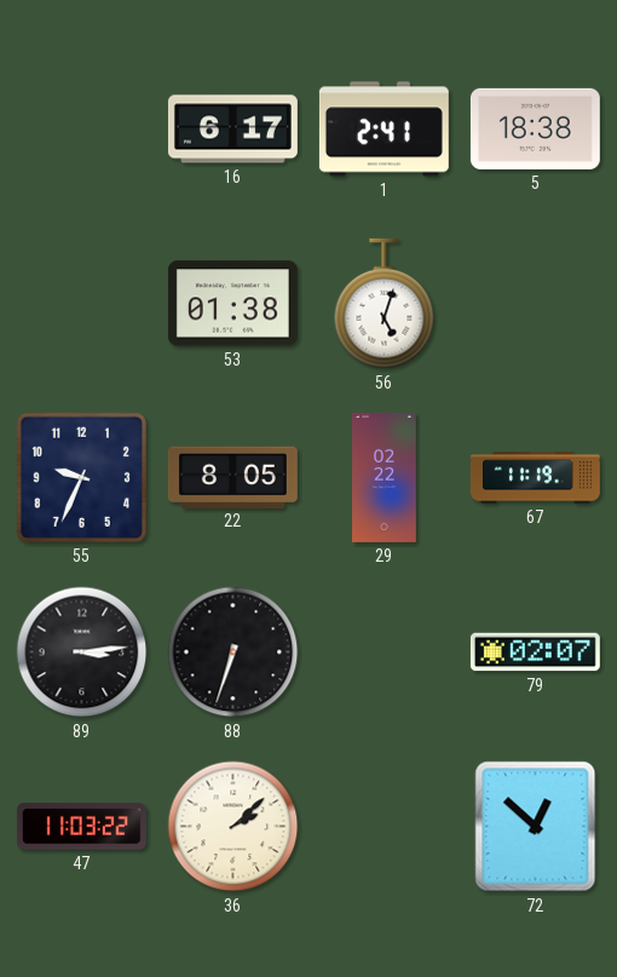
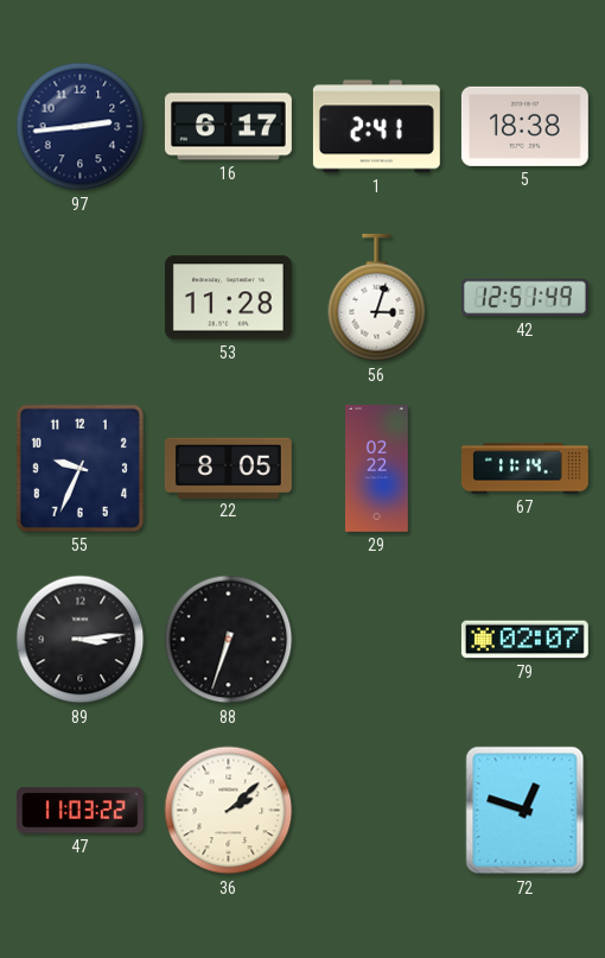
97: none -> 2:44
53: 01:38 -> 11:28
56: 5:03 -> 3:03
42: none -> 12:51
67: 11:19 -> 11:14
72: 12:52 -> 12:48
